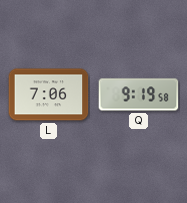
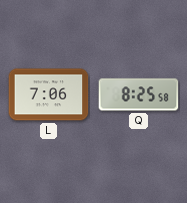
Q: 9:19 -> 8:25
